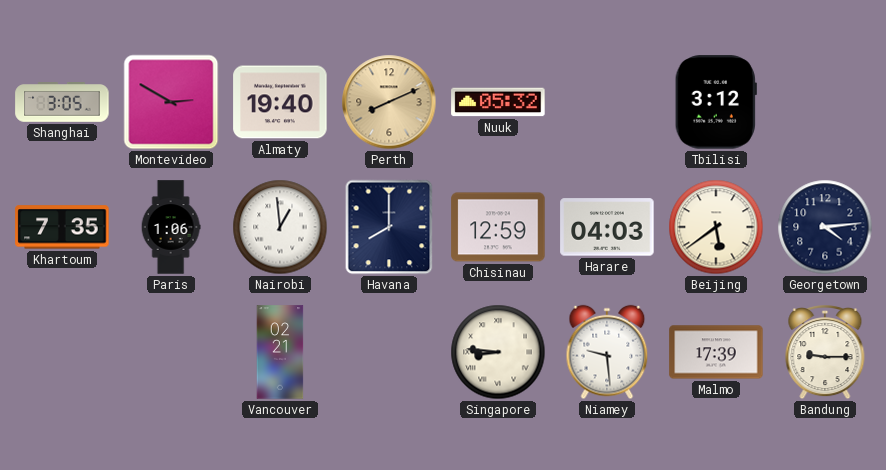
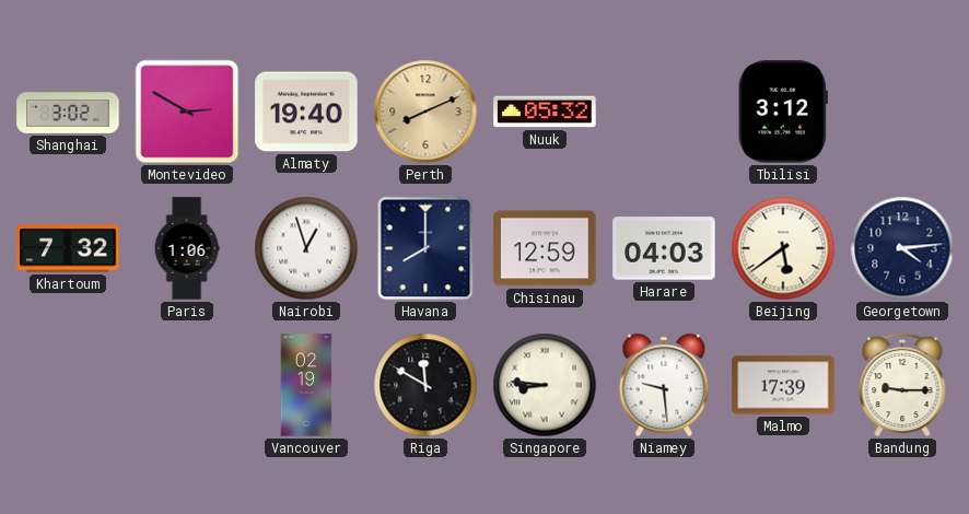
Shanghai: 3:05 -> 3:02
Khartoum: 7:35 -> 7:32
Nairobi: 12:59 -> 12:57
Vancouver: 02:21 -> 02:19
Riga: none -> 11:50
